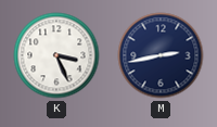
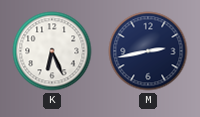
K: 3:26 -> 6:26
